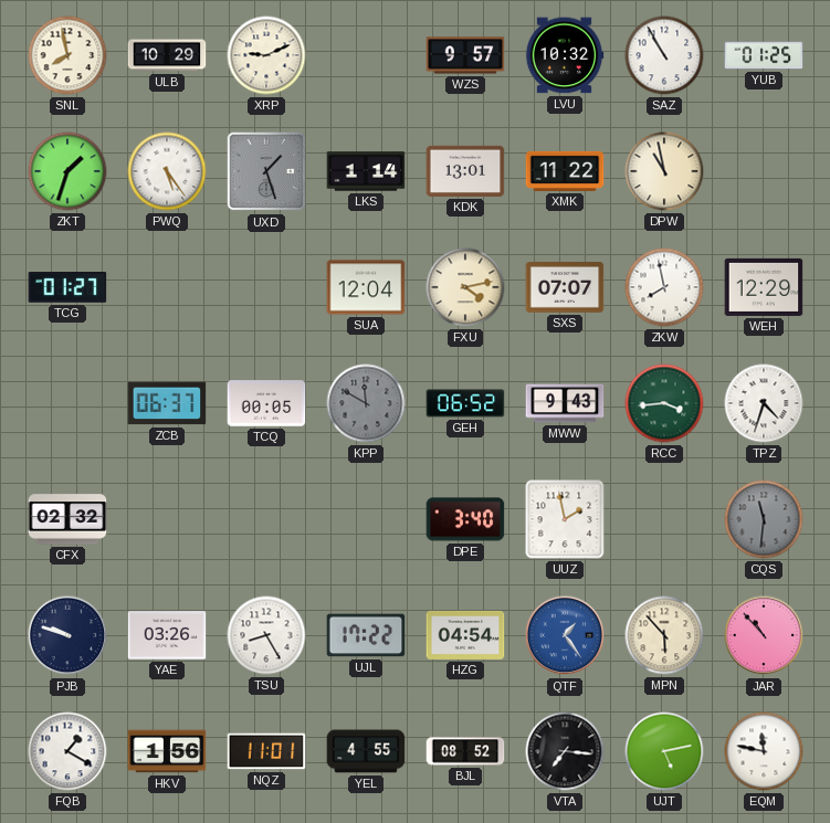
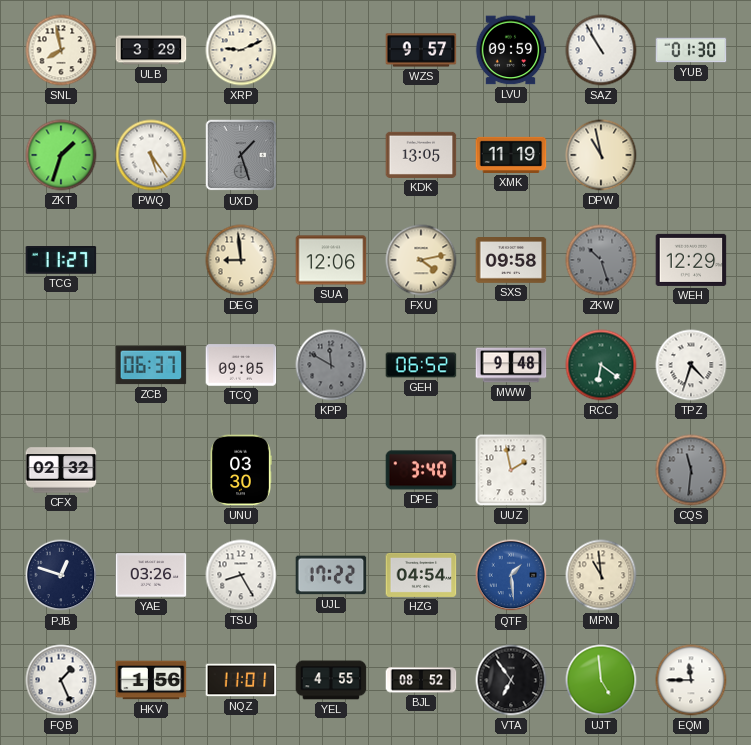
ULB: 10:29 -> 3:29
LVU: 10:32 -> 09:59
YUB: 01:25 -> 01:30
LKS: 1:14 -> none
KDK: 13:01 -> 13:05
XMK: 11:22 -> 11:19
TCG: 01:27 -> 11:27
DEG: none -> 8:59
SUA: 12:04 -> 12:06
SXS: 07:07 -> 09:58
ZKW: 7:58 -> 10:27
ZKW dial: white -> grey
TCQ: 00:05 -> 09:05
MWW: 9:43 -> 9:48
RCC: 3:44 -> 6:21
UNU: none -> 03:30
PJB: 9:48 -> 12:48
QTF: 1:24 -> 1:29
MPN: 5:53 -> 10:59
JAR: 10:53 -> none
FQB: 1:20 -> 1:26
VTA: 7:16 -> 6:54
UJT: 5:13 -> 4:59
EQM: 11:47 -> 11:45
